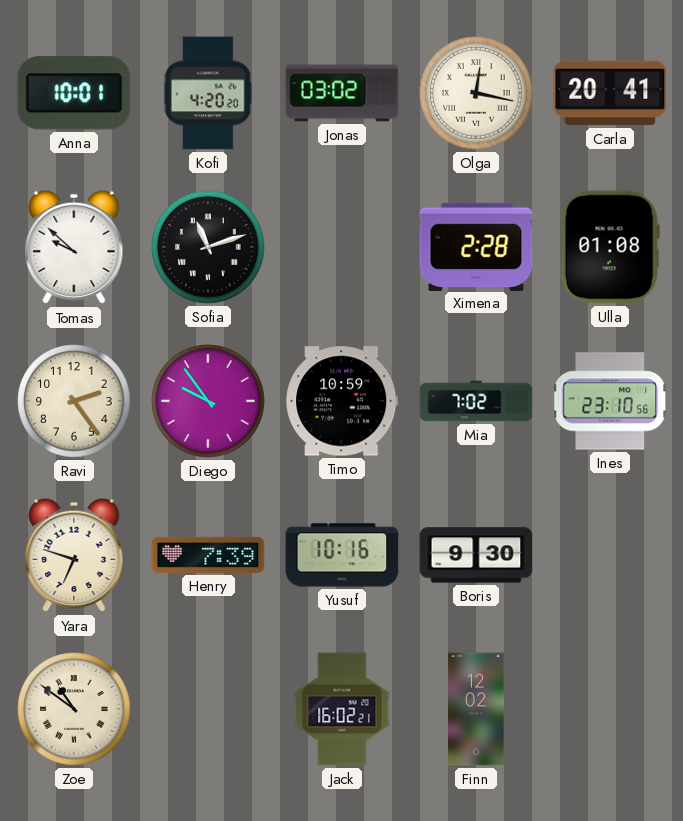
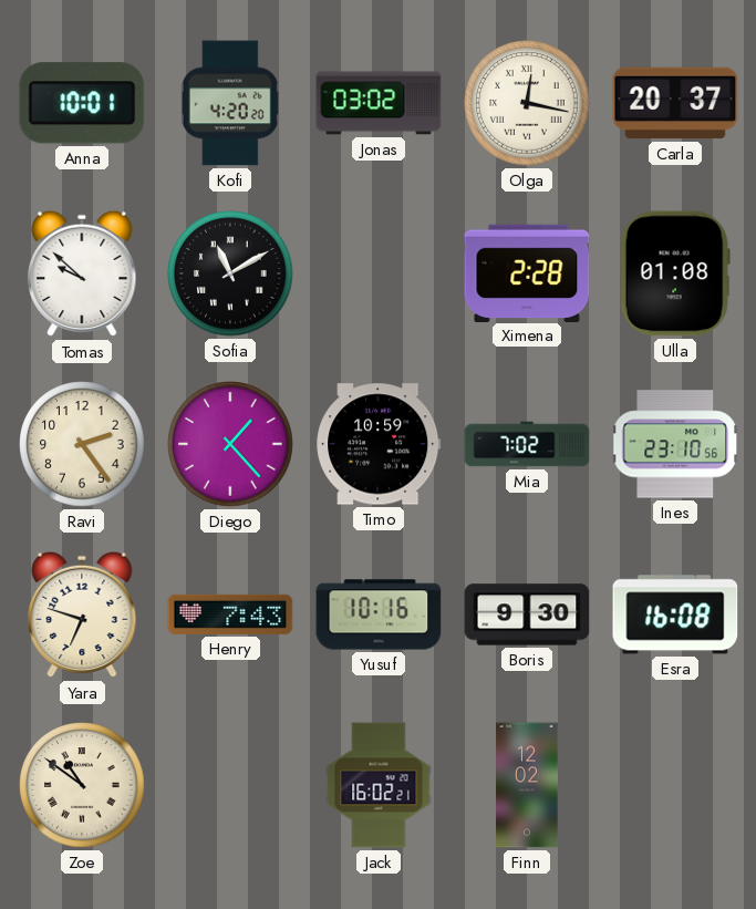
Carla: 20:41 -> 20:37
Sofia: 11:12 -> 11:10
Diego: 9:54 -> 1:23
Henry: 7:39 -> 7:43
Esra: none -> 16:08
